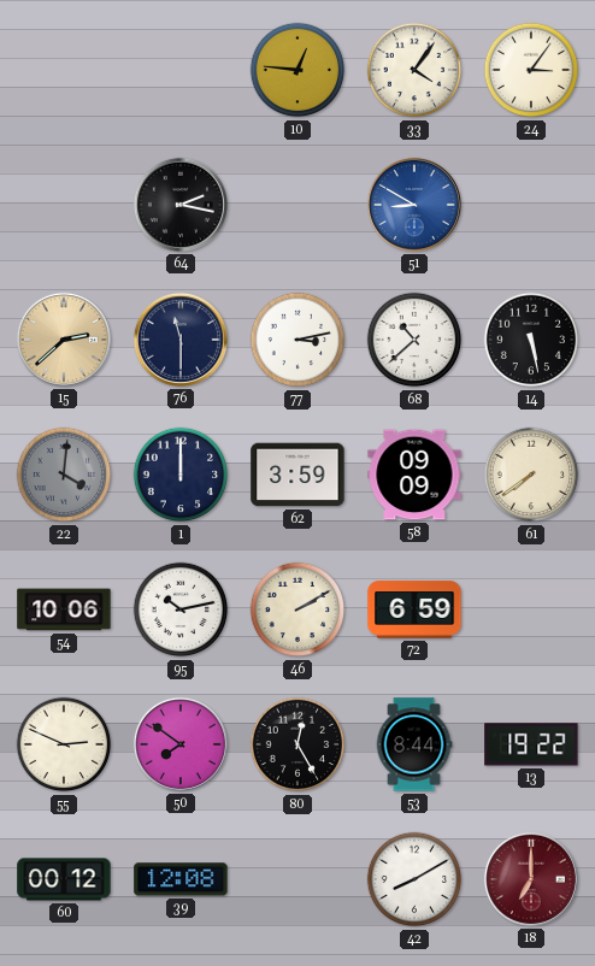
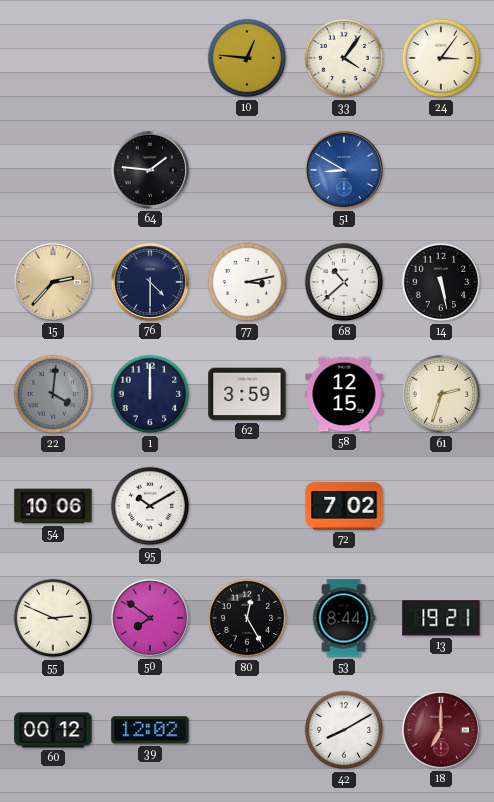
64: 2:17 -> 1:46
15: 2:38 -> 2:37
76: 11:30 -> 4:30
58: 09:09 -> 12:15
61: 7:39 -> 2:33
95: 10:13 -> 10:10
46: 2:10 -> none
72: 6:59 -> 7:02
13: 19:22 -> 19:21
39: 12:08 -> 12:02
